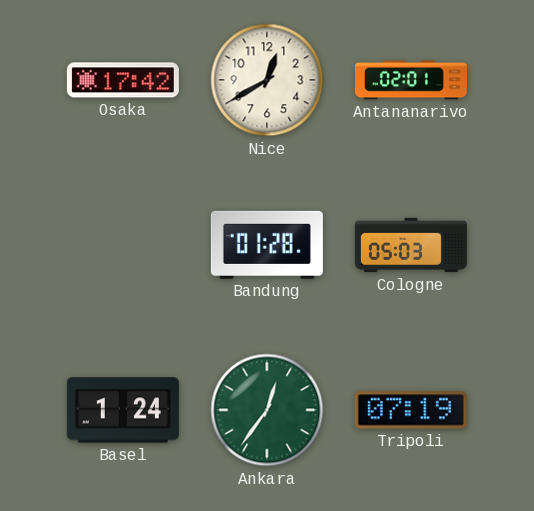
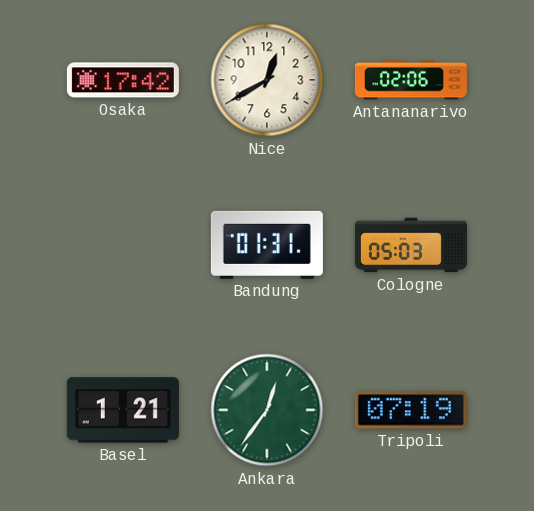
Antananarivo: 02:01 -> 02:06
Bandung: 01:28 -> 01:31
Basel: 1:24 -> 1:21
